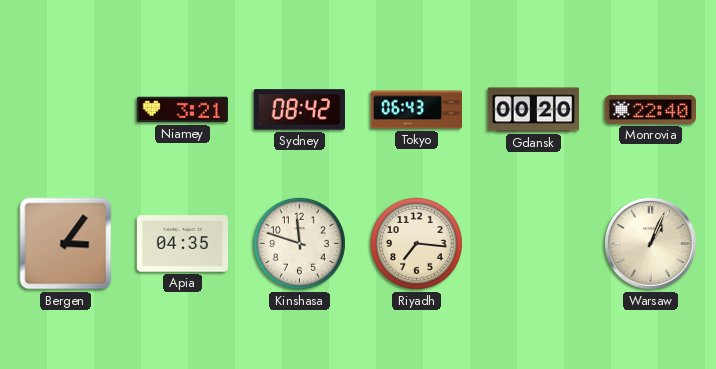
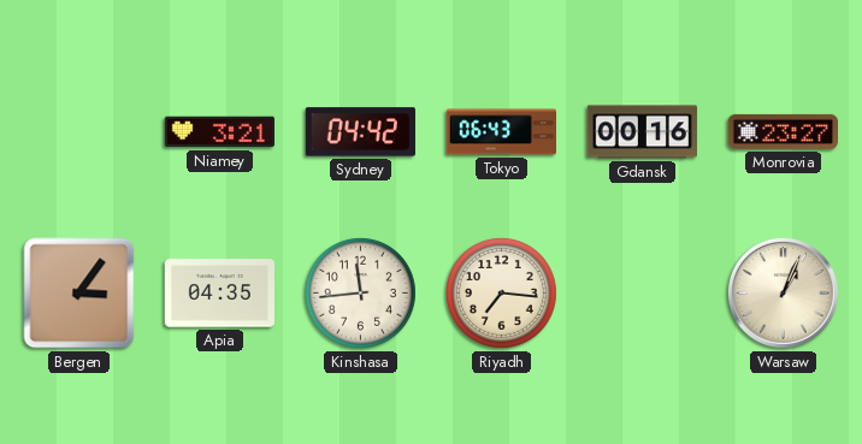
Sydney: 08:42 -> 04:42
Gdansk: 00:20 -> 00:16
Monrovia: 22:40 -> 23:27
Kinshasa: 11:48 -> 11:44
